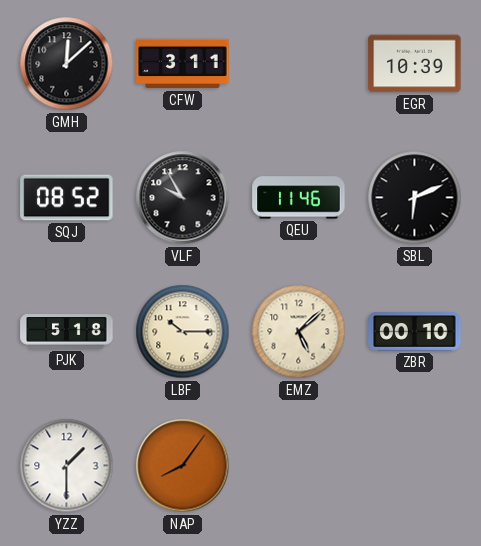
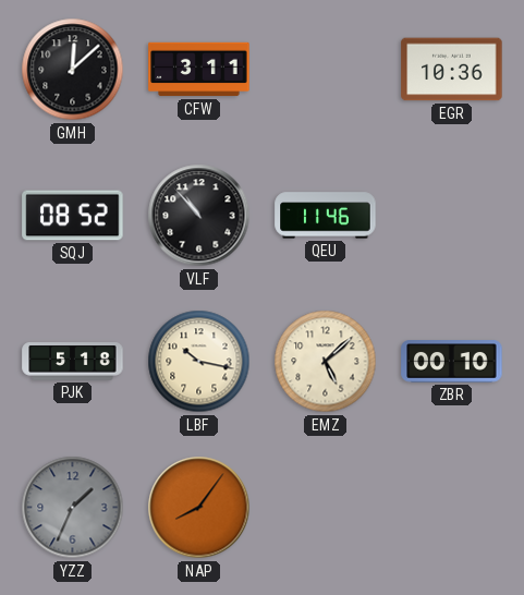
EGR: 10:39 -> 10:36
VLF: 9:55 -> 10:53
SBL: 6:11 -> none
LBF: 10:15 -> 10:17
YZZ: 1:30 -> 1:34
YZZ dial: white -> grey
